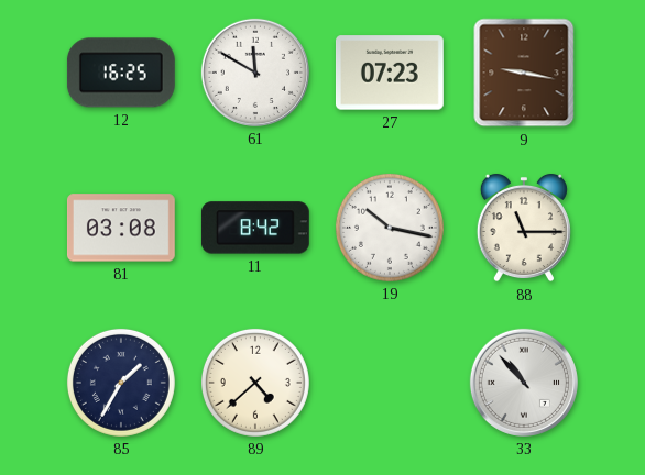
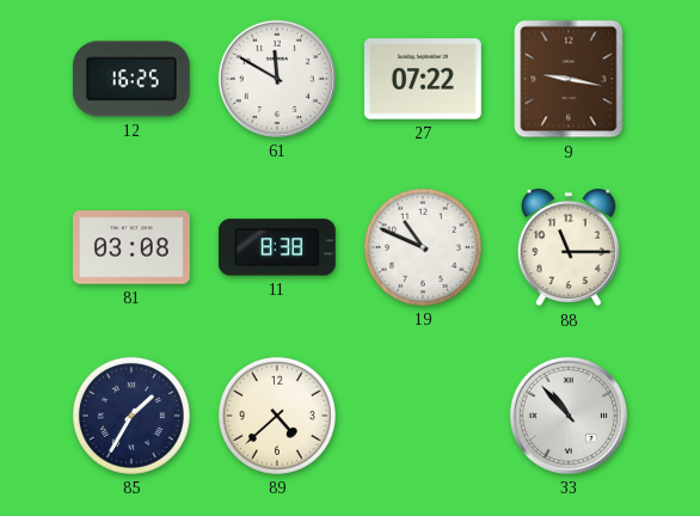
27: 07:23 -> 07:22
11: 8:42 -> 8:38
19: 10:17 -> 10:49
